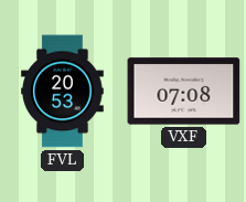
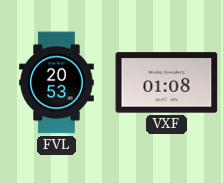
VXF: 07:08 -> 01:08
